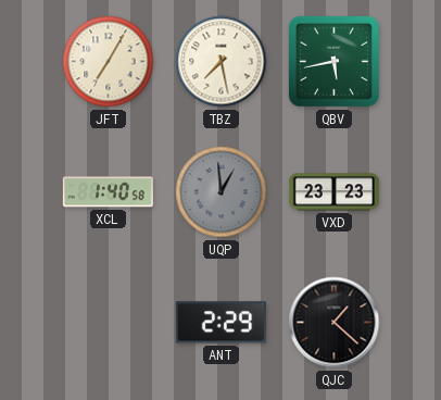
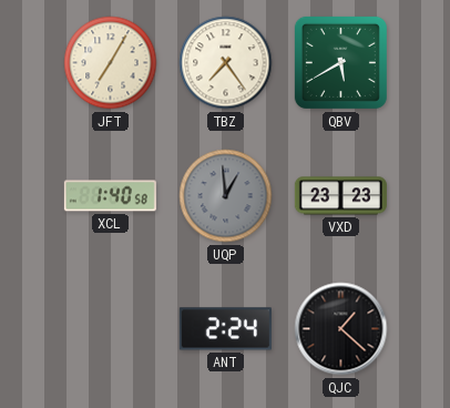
TBZ: 7:28 -> 7:24
QBV: 5:43 -> 5:40
ANT: 2:29 -> 2:24
